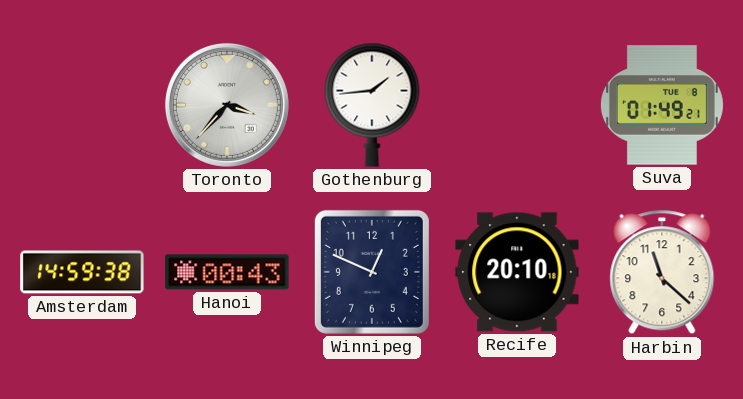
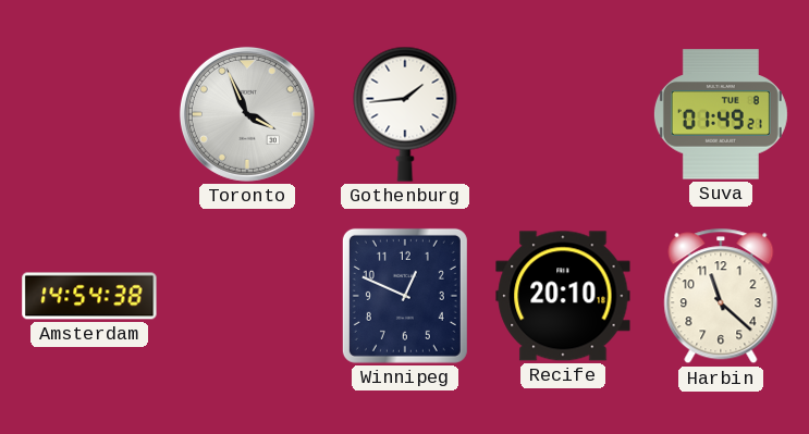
Toronto: 3:37 -> 3:56
Amsterdam: 14:59 -> 14:54
Hanoi: 00:43 -> none
